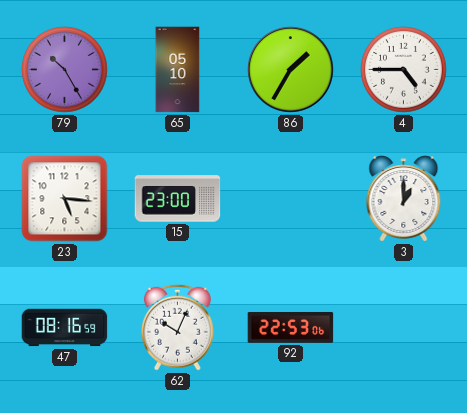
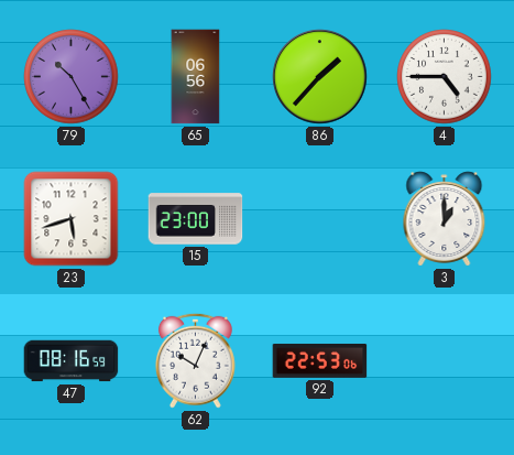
65: 05:10 -> 06:56
86: 1:35 -> 1:37
23: 5:16 -> 5:42
